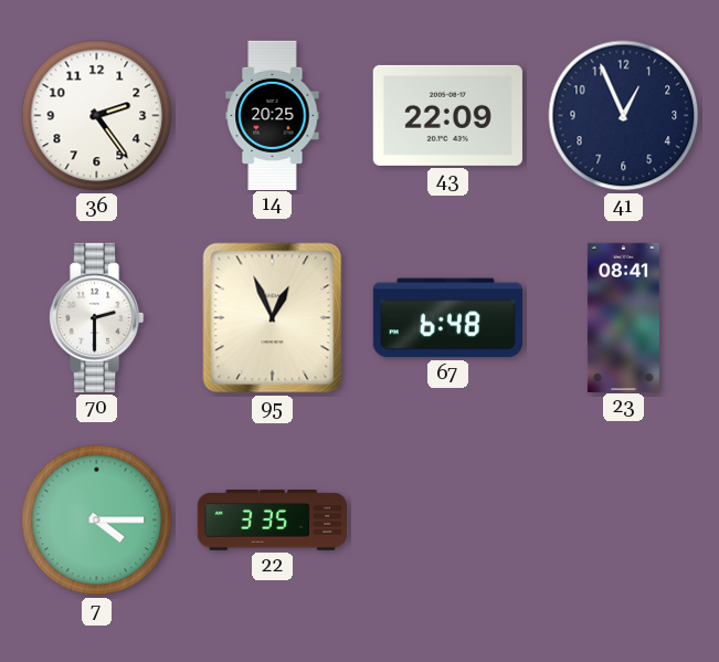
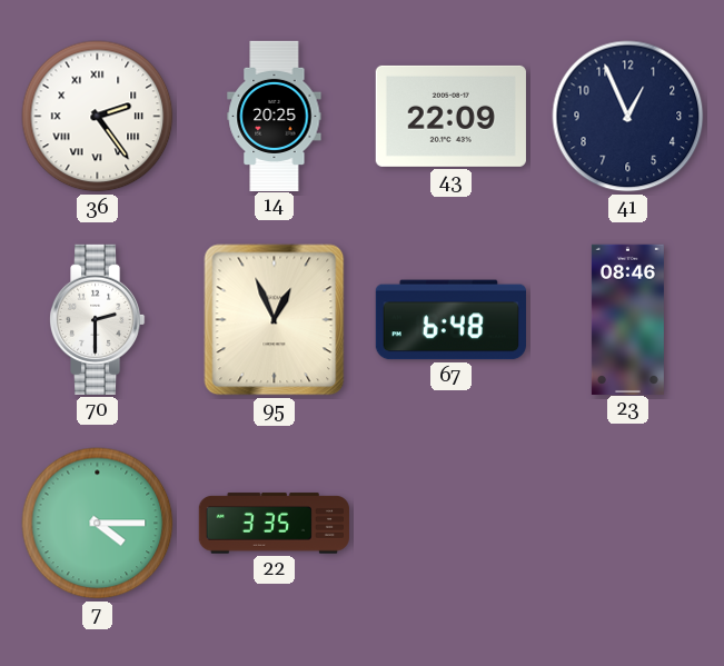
36 numerals: Arabic -> Roman
23: 08:41 -> 08:46
